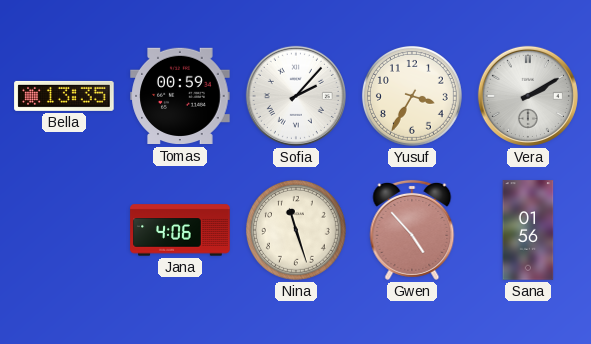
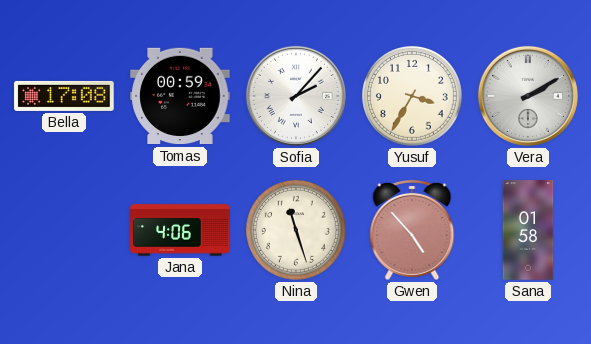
Bella: 13:35 -> 17:08
Sana: 01:56 -> 01:58
